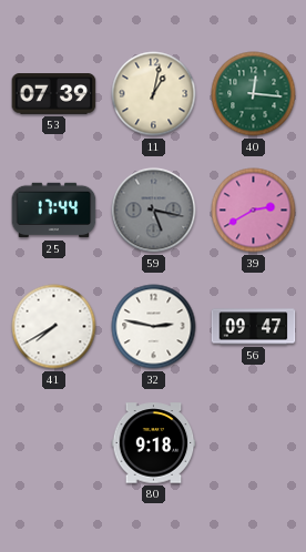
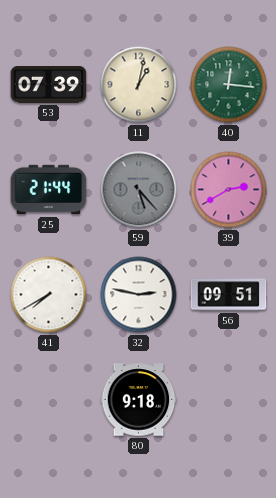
25: 17:44 -> 21:44
59: 5:17 -> 5:23
56: 09:47 -> 09:51
